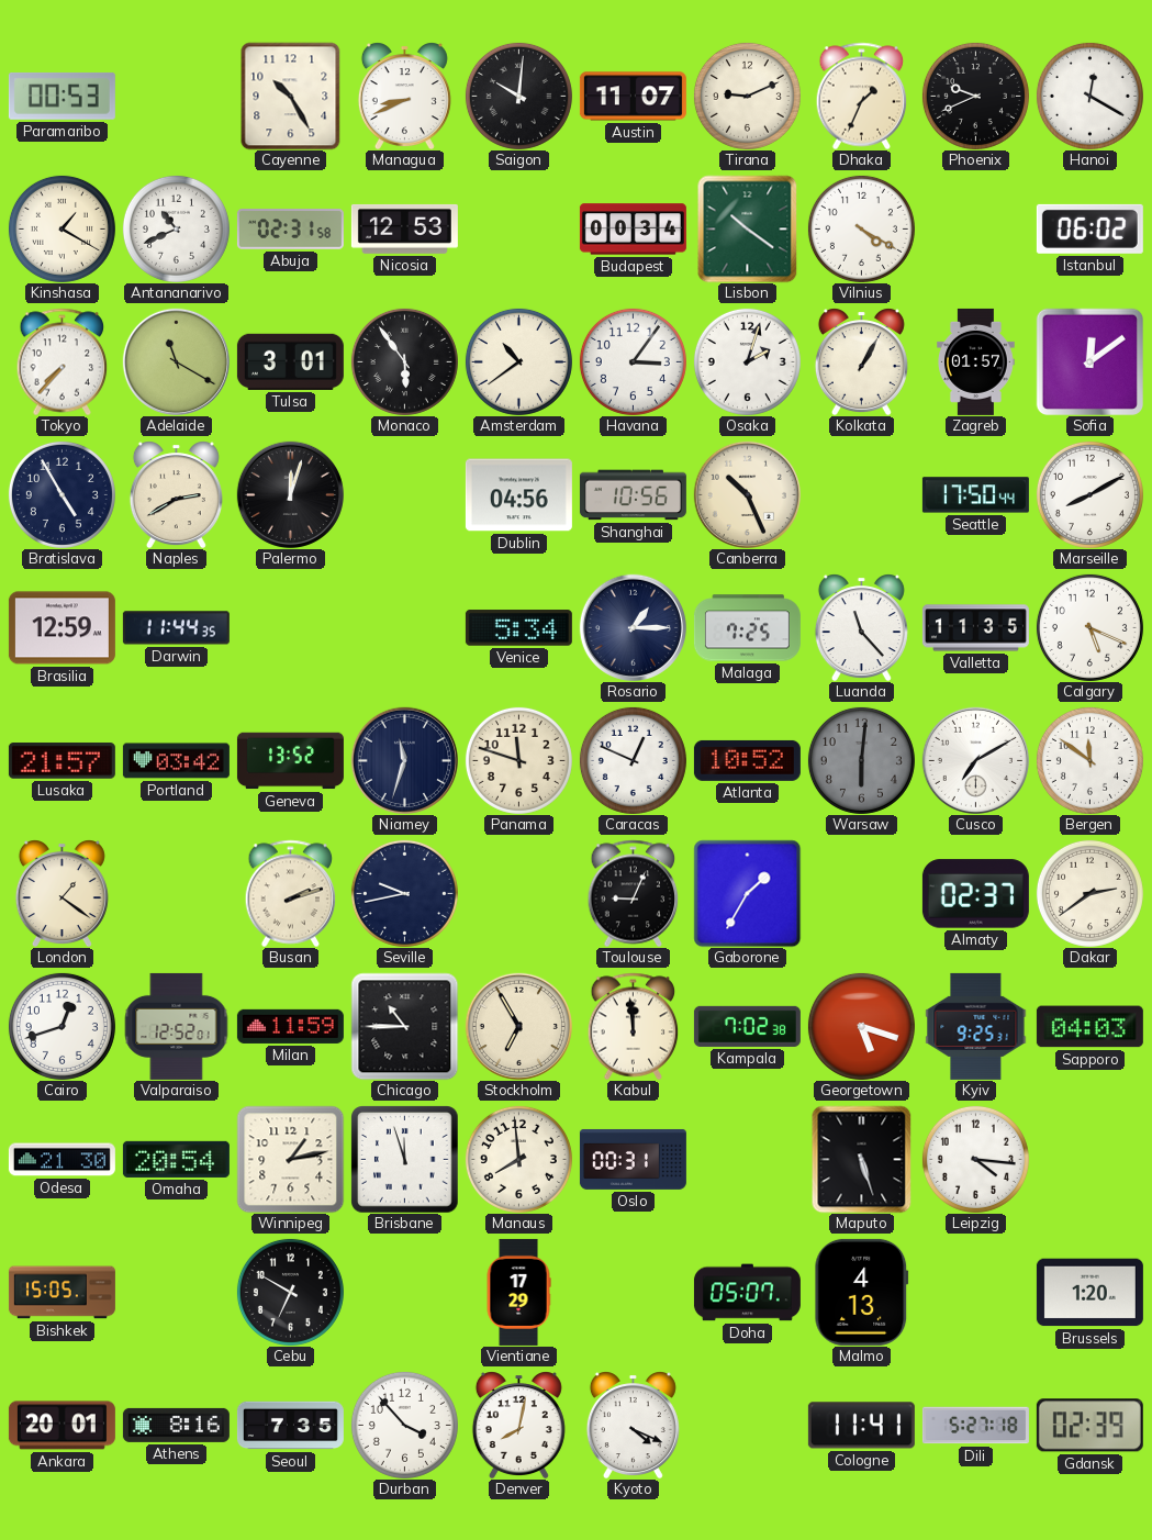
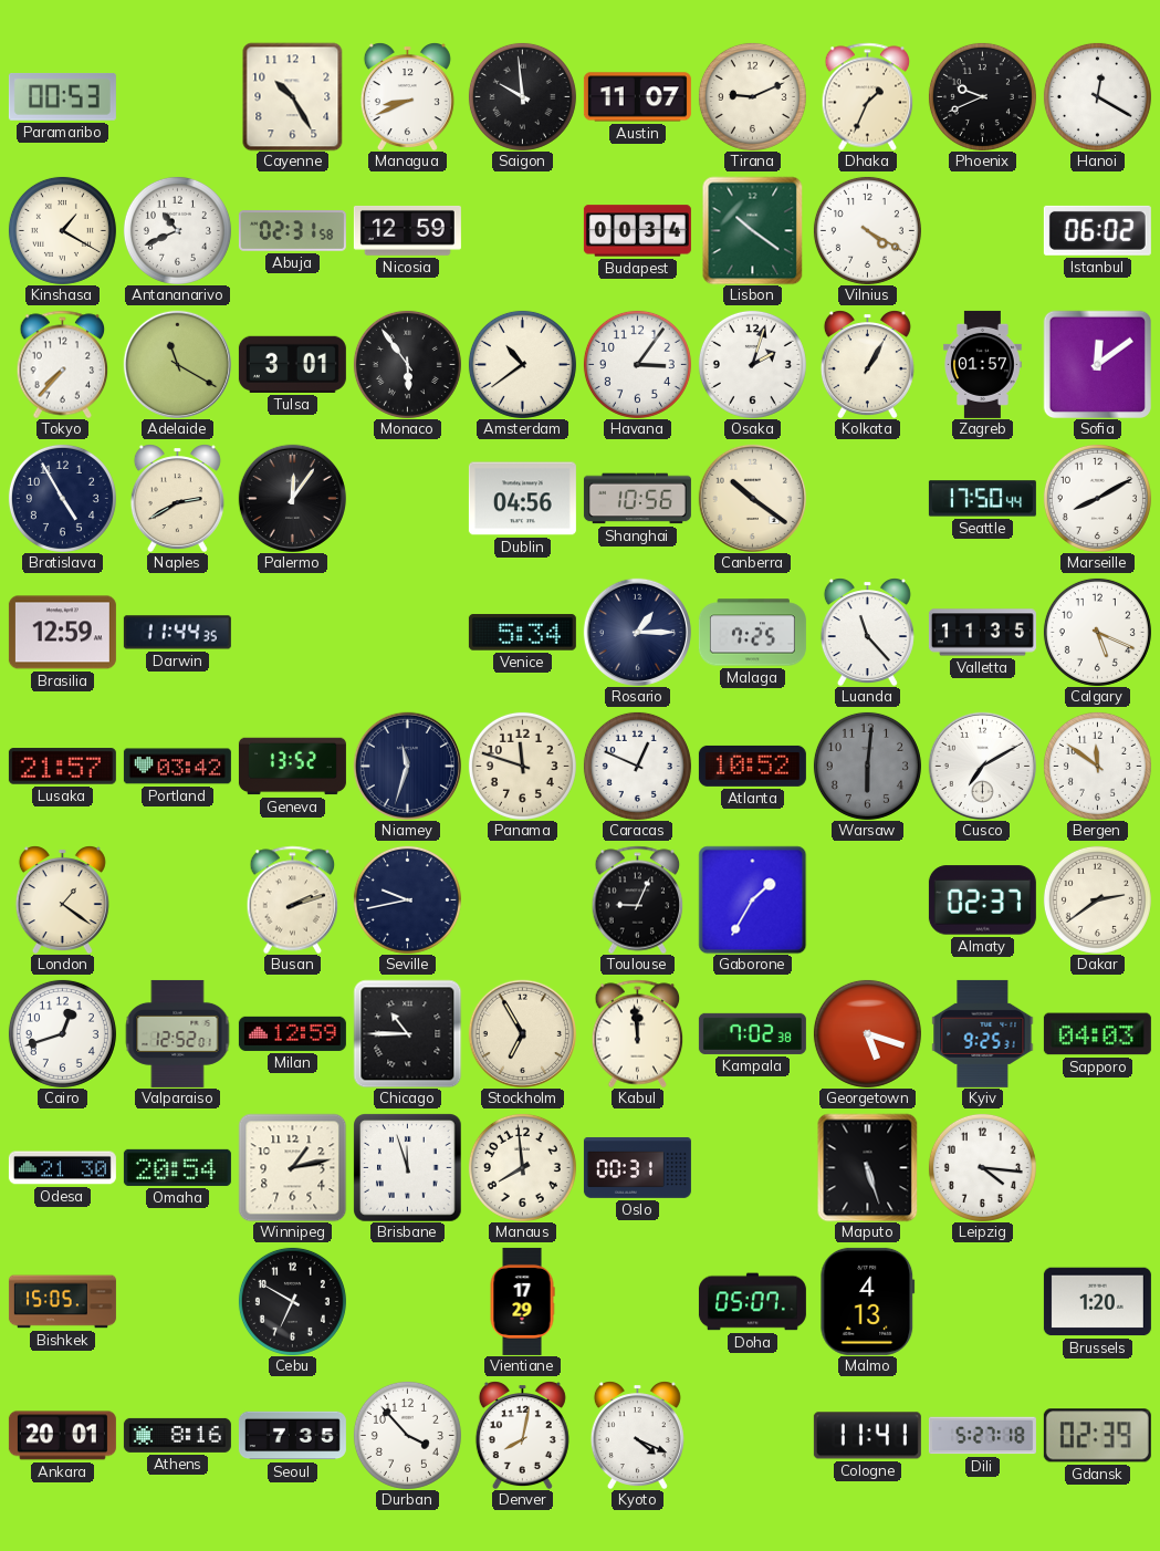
Saigon: 10:01 -> 9:59
Nicosia: 12:53 -> 12:59
Palermo: 12:03 -> 12:06
Canberra: 10:26 -> 10:21
Milan: 11:59 -> 12:59
